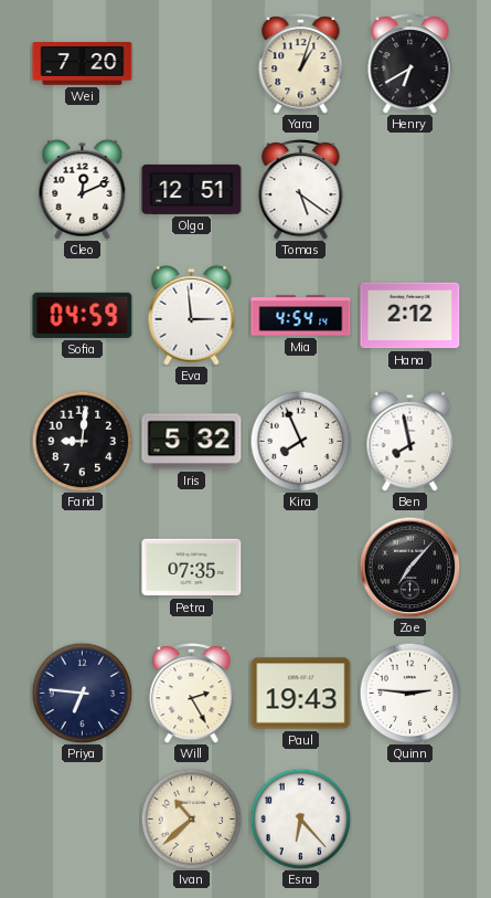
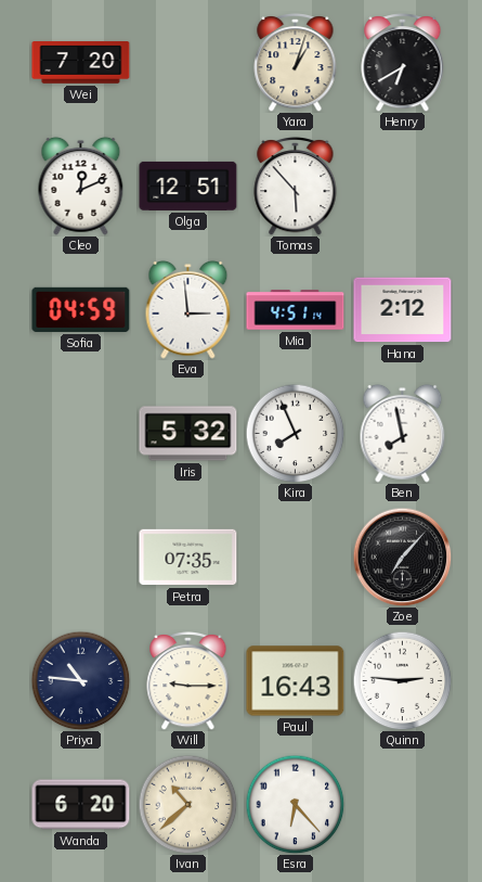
Tomas: 5:21 -> 5:53
Mia: 4:54 -> 4:51
Farid: 9:01 -> none
Priya: 6:46 -> 10:46
Will: 2:25 -> 9:15
Paul: 19:43 -> 16:43
Wanda: none -> 6:20
